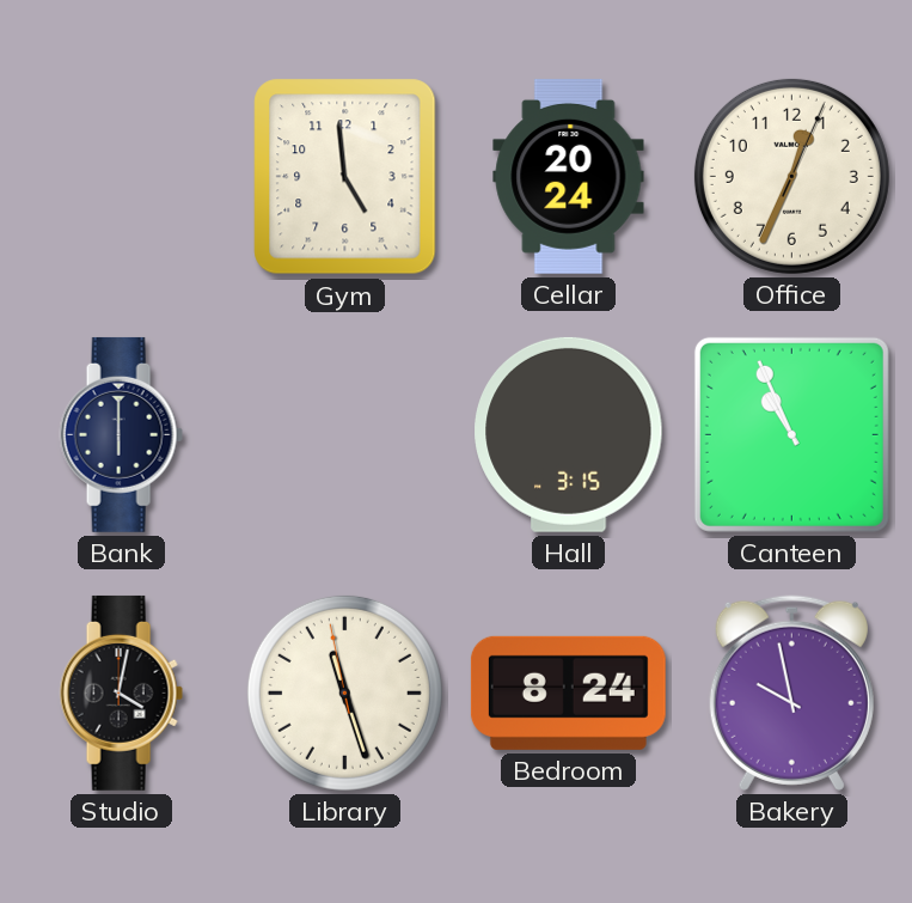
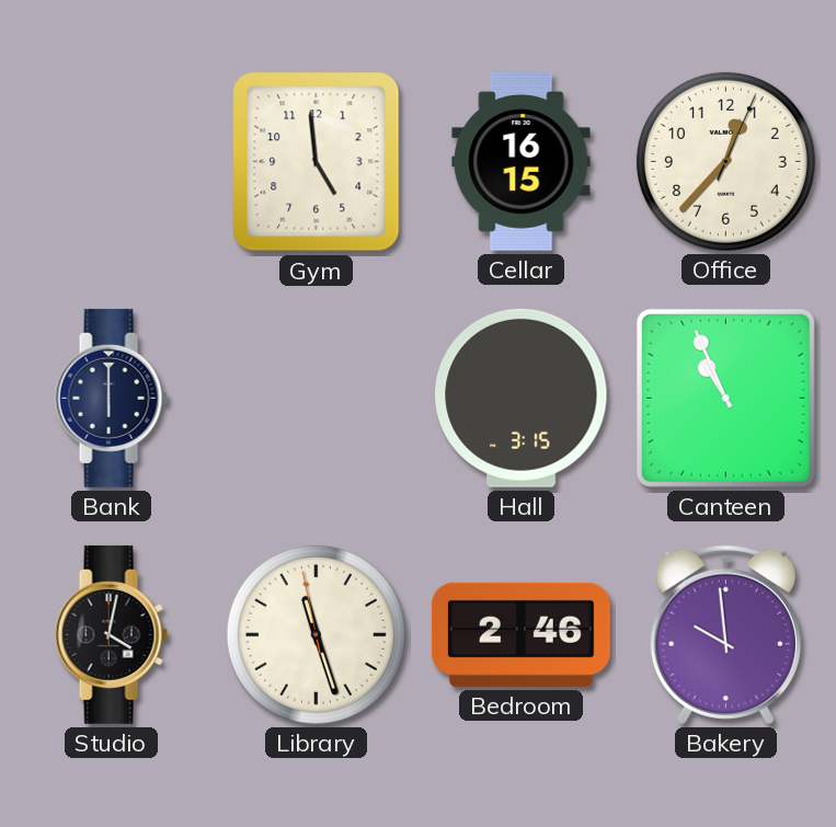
Cellar: 20:24 -> 16:15
Office: 12:34 -> 12:37
Bedroom: 8:24 -> 2:46
Bakery: 9:58 -> 9:59
